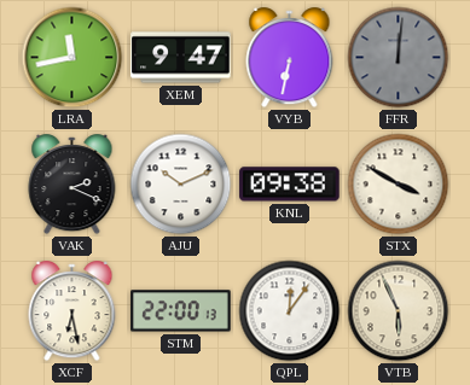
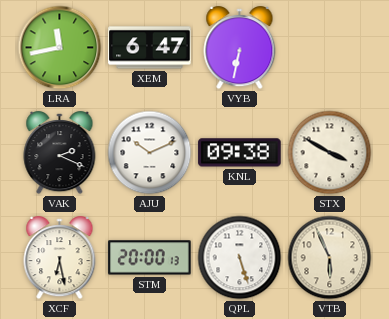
XEM: 9:47 -> 6:47
FFR: 12:01 -> none
STM: 22:00 -> 20:00
QPL: 12:06 -> 5:27
